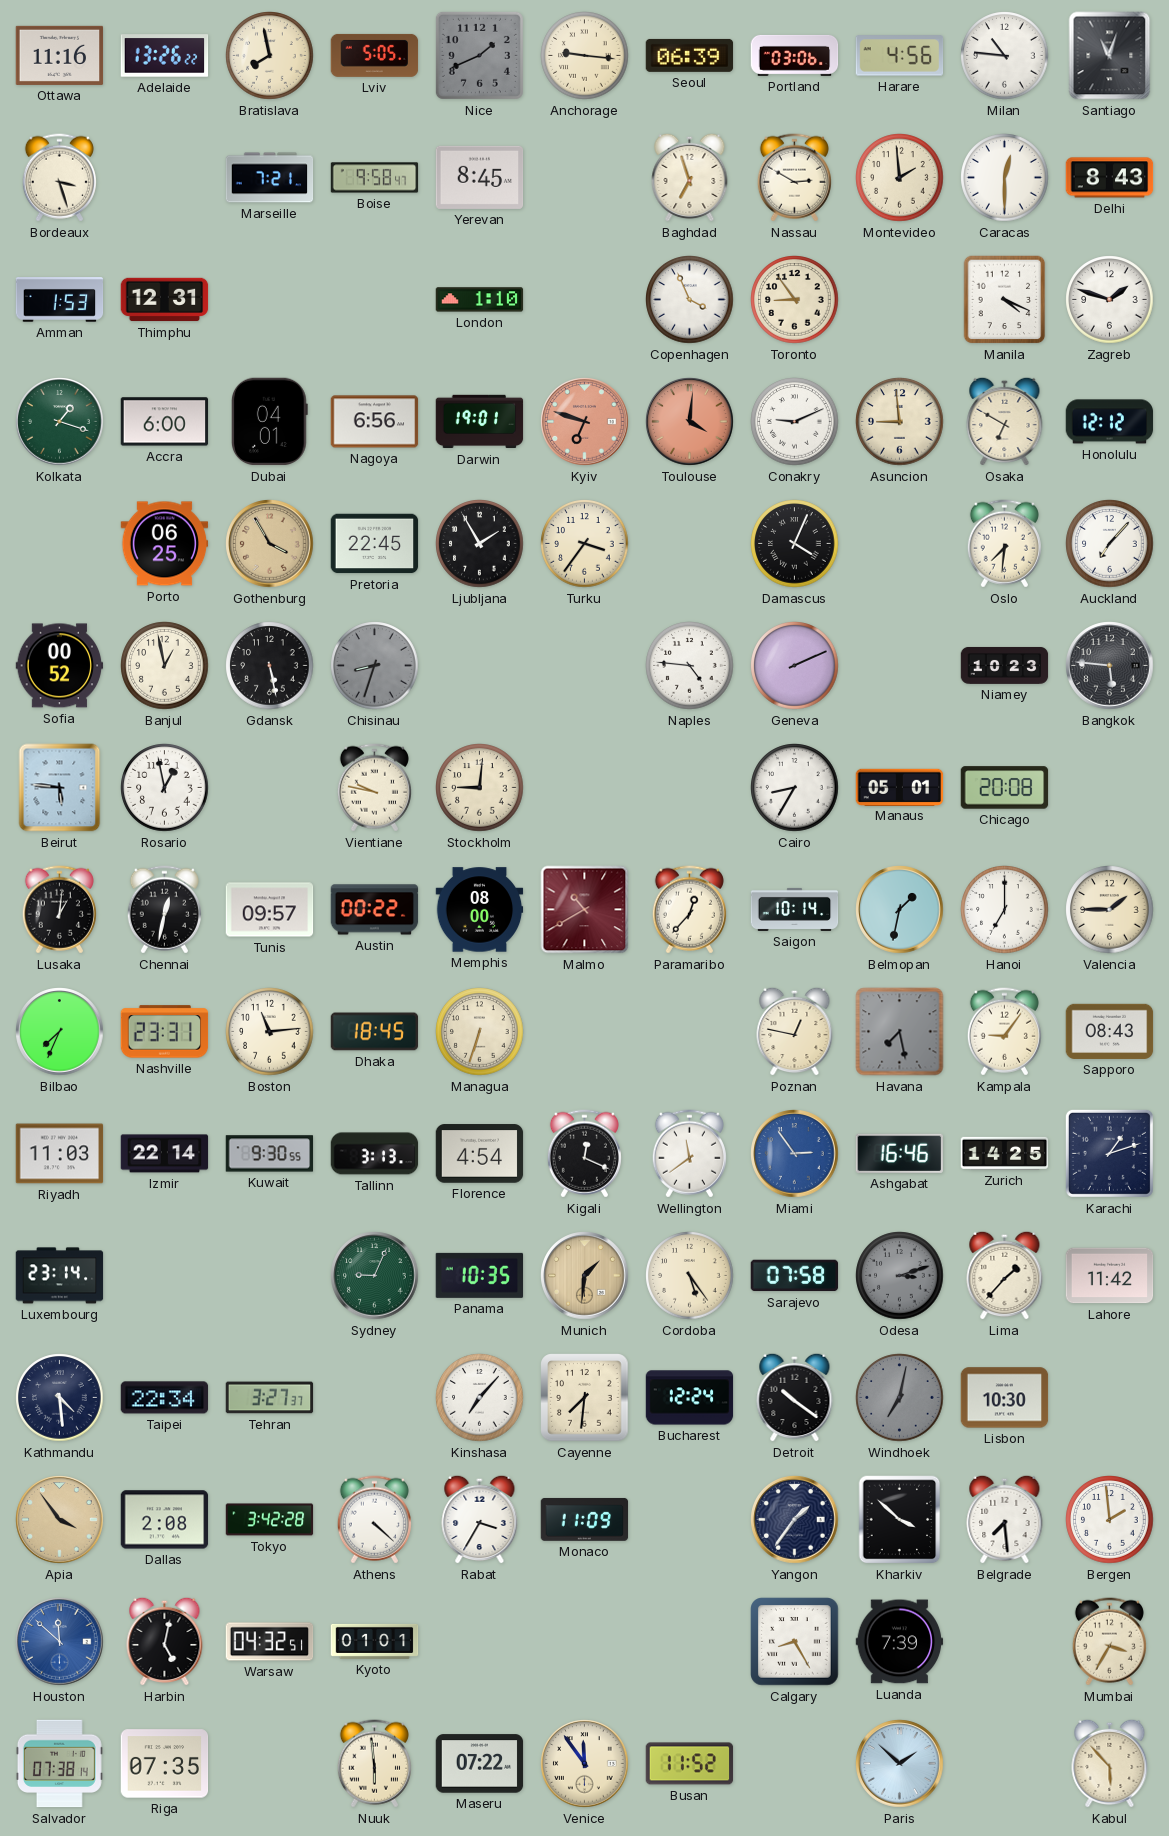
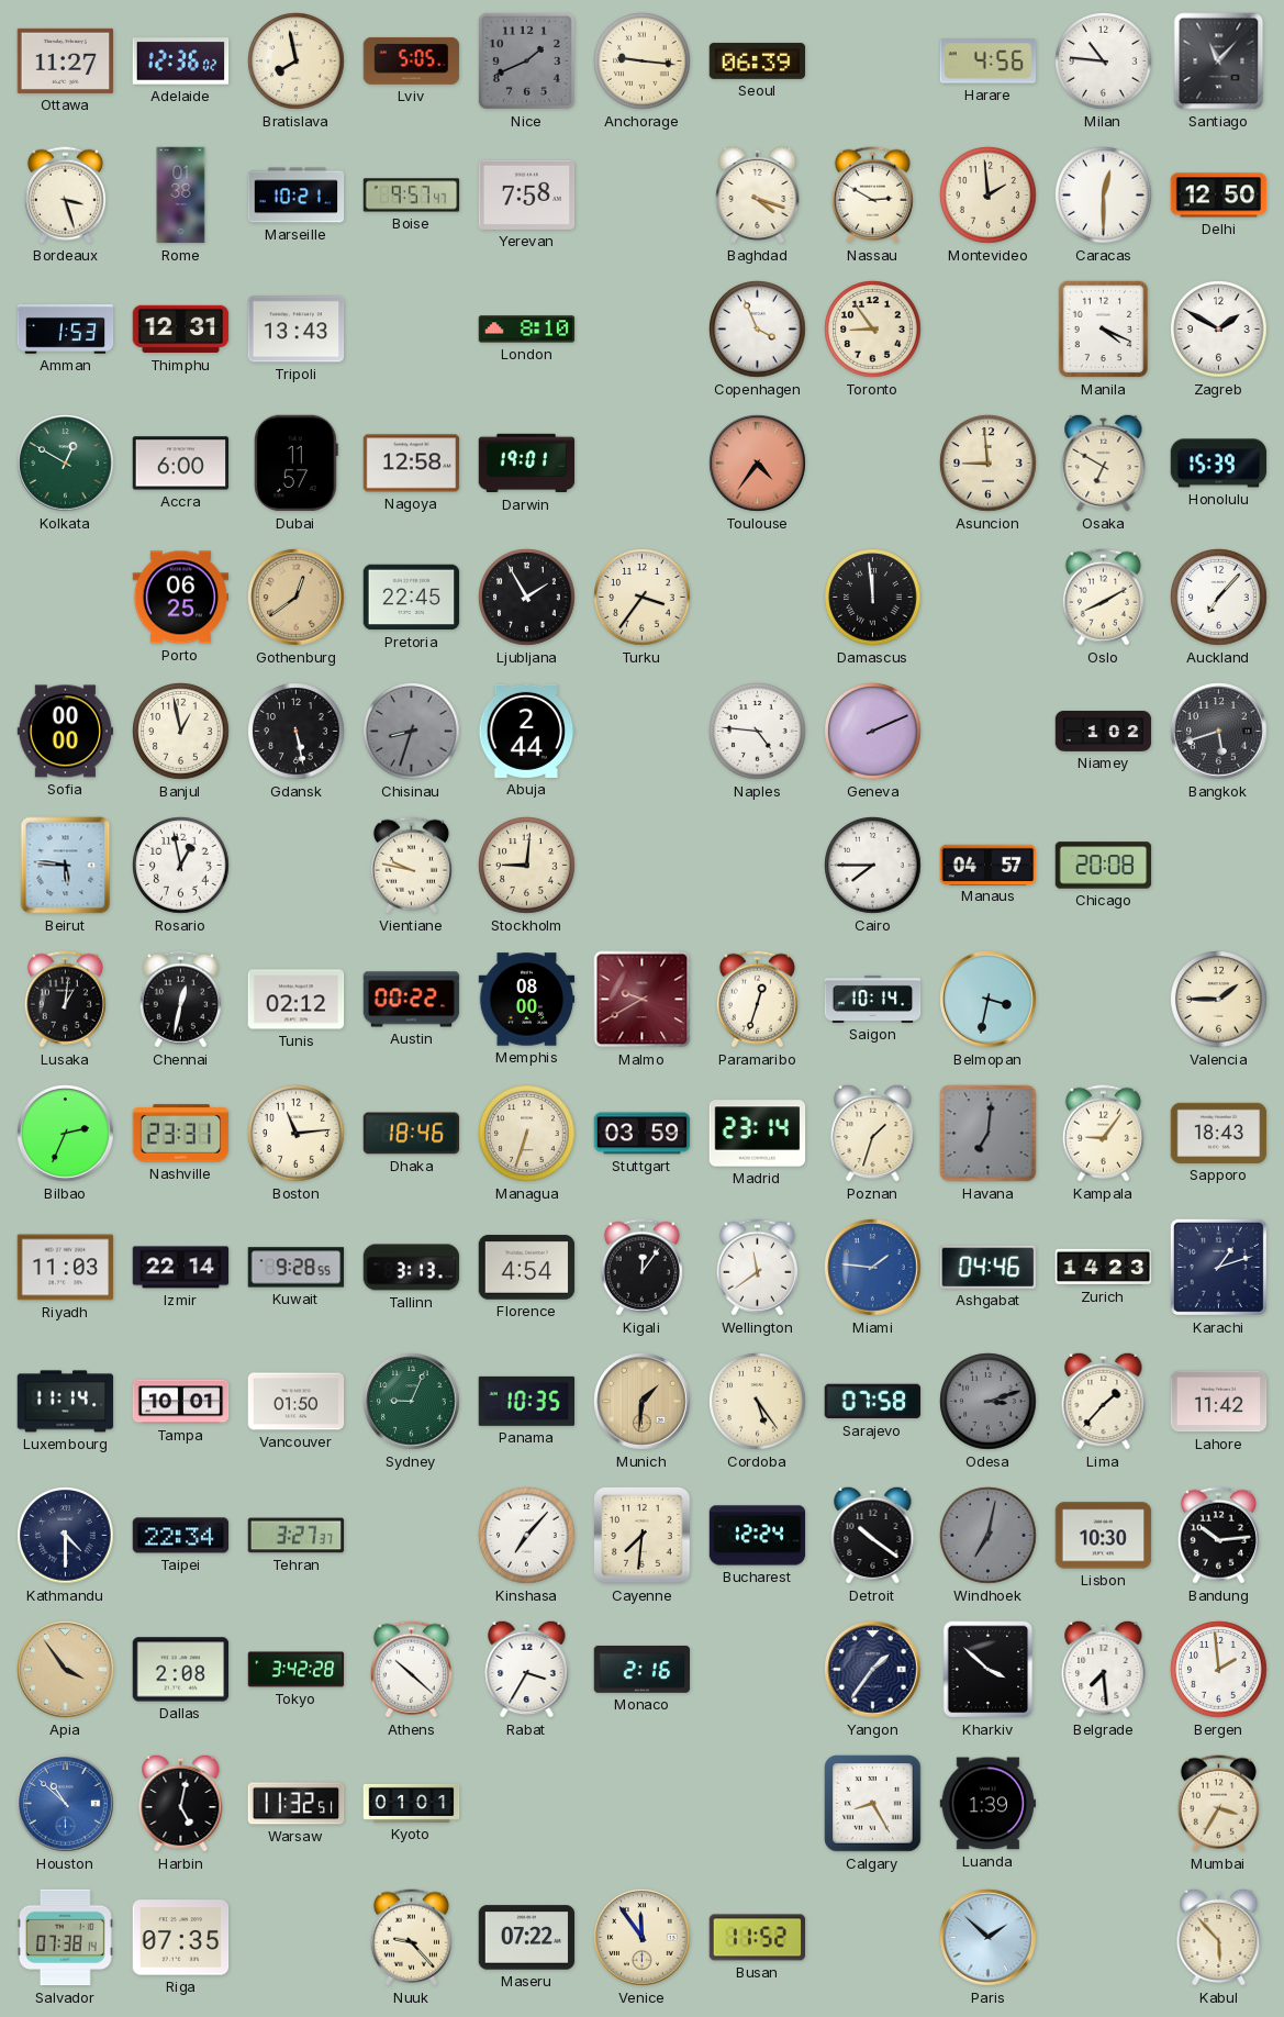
Ottawa: 11:16 -> 11:27
Adelaide: 13:26 -> 12:36
Portland: 03:06 -> none
Santiago: 11:03 -> 11:07
Rome: none -> 01:38
Marseille: 7:21 -> 10:21
Boise: 9:58 -> 9:57
Yerevan: 8:45 -> 7:58
Baghdad: 6:57 -> 4:18
Delhi: 8:43 -> 12:50
Tripoli: none -> 13:43
London: 1:10 -> 8:10
Zagreb: 1:48 -> 1:50
Kolkata: 1:18 -> 12:50
Dubai: 04:01 -> 11:57
Nagoya: 6:56 -> 12:58
Kyiv: 6:48 -> none
Toulouse: 4:01 -> 4:36
Conakry: 9:11 -> none
Honolulu: 12:12 -> 15:39
Gothenburg: 3:55 -> 12:39
Damascus: 4:04 -> 11:59
Oslo: 7:31 -> 8:10
Sofia: 00:52 -> 00:00
Abuja: none -> 2:44
Niamey: 10:23 -> 1:02
Bangkok: 5:46 -> 5:42
Cairo: 8:35 -> 7:45
Manaus: 05:01 -> 04:57
Tunis: 09:57 -> 02:12
Malmo: 10:40 -> 9:40
Paramaribo: 12:37 -> 12:33
Belmopan: 1:32 -> 3:32
Hanoi: 7:00 -> none
Bilbao: 7:34 -> 2:34
Dhaka: 18:45 -> 18:46
Stuttgart: none -> 03:59
Madrid: none -> 23:14
Poznan: 12:47 -> 1:33
Havana: 7:28 -> 7:01
Sapporo: 08:43 -> 18:43
Kuwait: 9:30 -> 9:28
Kigali: 12:19 -> 12:06
Miami: 2:54 -> 1:46
Ashgabat: 16:46 -> 04:46
Zurich: 14:25 -> 14:23
Luxembourg: 23:14 -> 11:14
Tampa: none -> 10:01
Vancouver: none -> 01:50
Kathmandu: 4:29 -> 4:30
Bandung: none -> 10:14
Athens: 4:22 -> 10:22
Monaco: 11:09 -> 2:16
Houston: 11:52 -> 10:52
Warsaw: 04:32 -> 11:32
Luanda: 7:39 -> 1:39
Nuuk: 5:59 -> 9:23
